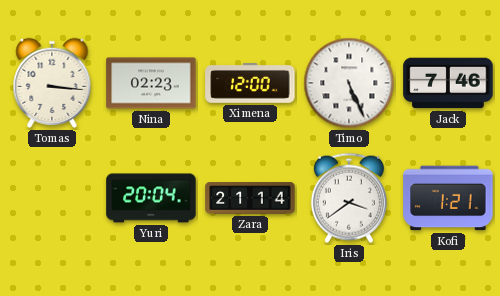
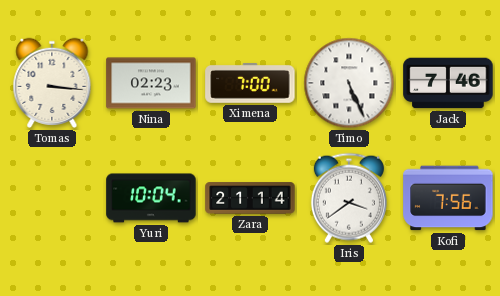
Ximena: 12:00 -> 7:00
Yuri: 20:04 -> 10:04
Kofi: 1:21 -> 7:56
